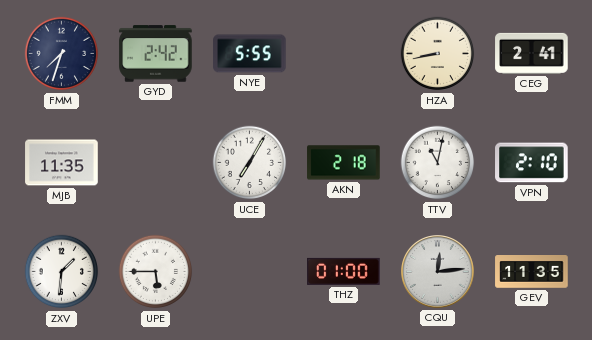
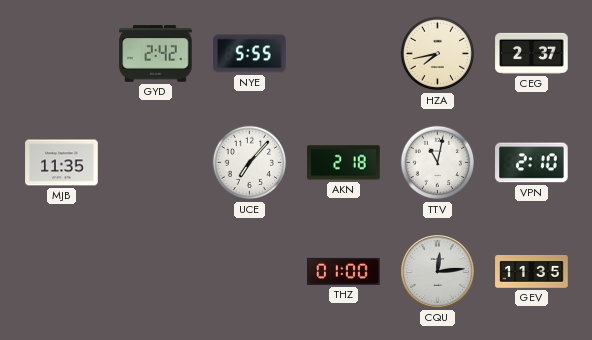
FMM: 7:33 -> none
HZA: 8:43 -> 7:43
CEG: 2:41 -> 2:37
UCE: 7:05 -> 7:07
ZXV: 1:31 -> none
UPE: 5:45 -> none
